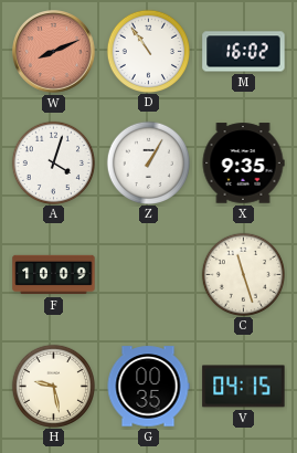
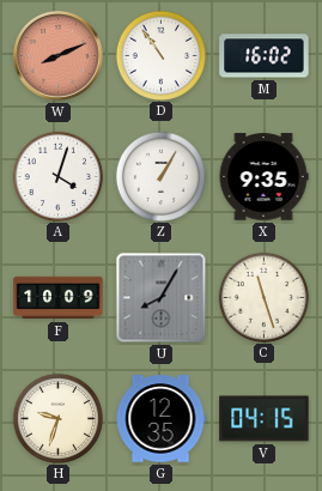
U: none -> 8:05
H: 9:28 -> 9:33
G: 00:35 -> 12:35
